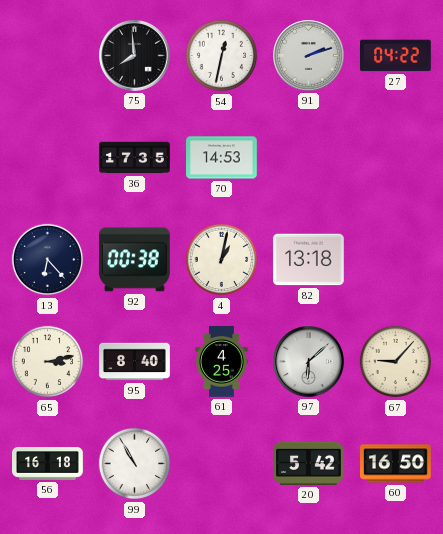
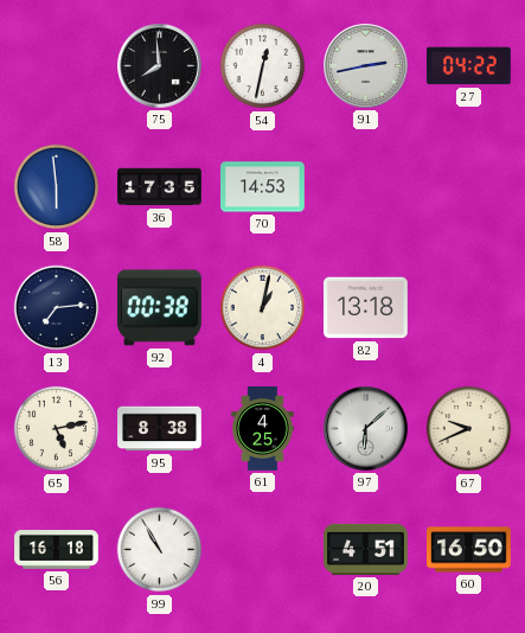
91: 2:12 -> 2:43
58: none -> 5:59
13: 6:23 -> 7:14
65: 3:13 -> 5:13
95: 8:40 -> 8:38
67: 9:07 -> 9:41
20: 5:42 -> 4:51
